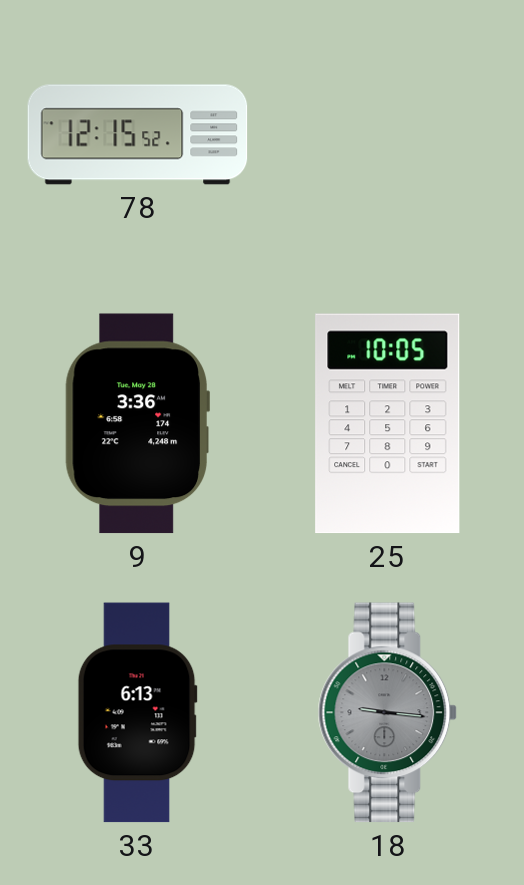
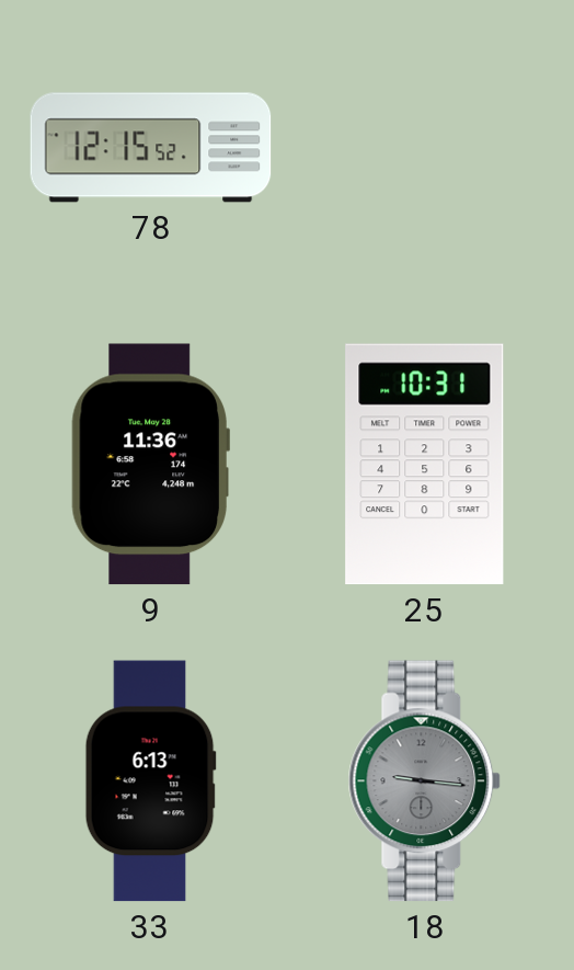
9: 3:36 -> 11:36
25: 10:05 -> 10:31
